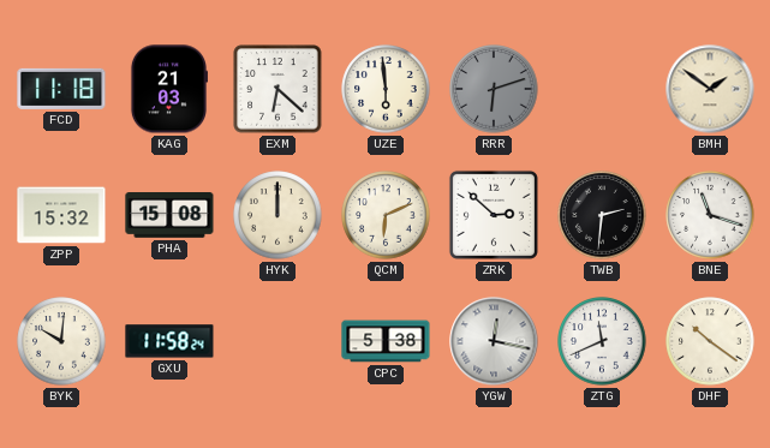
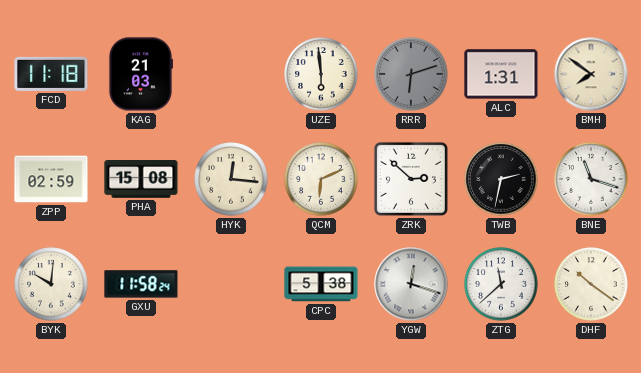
EXM: 6:22 -> none
ALC: none -> 1:31
BMH: 1:51 -> 7:51
ZPP: 15:32 -> 02:59
HYK: 12:00 -> 12:16
TWB: 2:31 -> 2:32
YGW: 12:17 -> 12:18
ZTG: 11:41 -> 11:38
